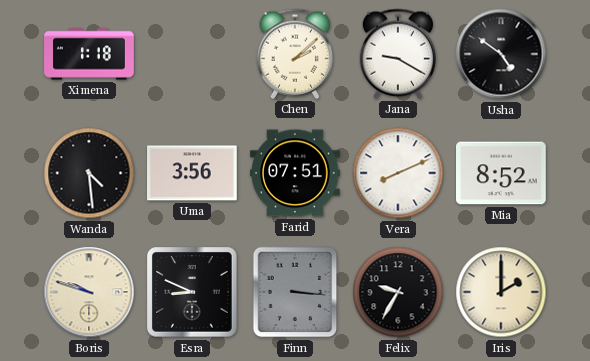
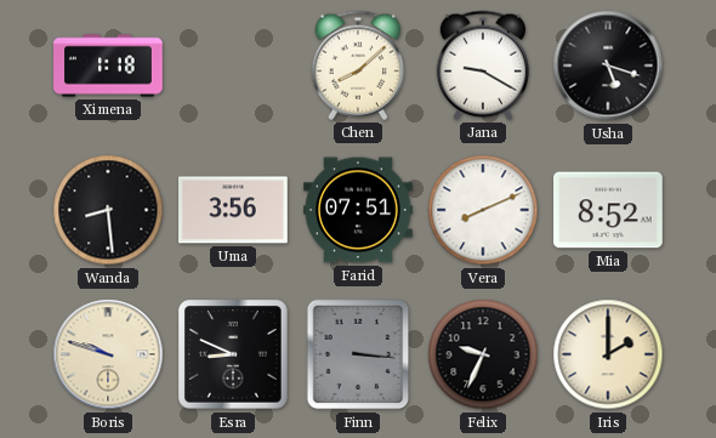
Chen: 2:08 -> 8:08
Usha: 4:51 -> 5:18
Wanda: 4:29 -> 8:29
Felix: 9:35 -> 9:34
